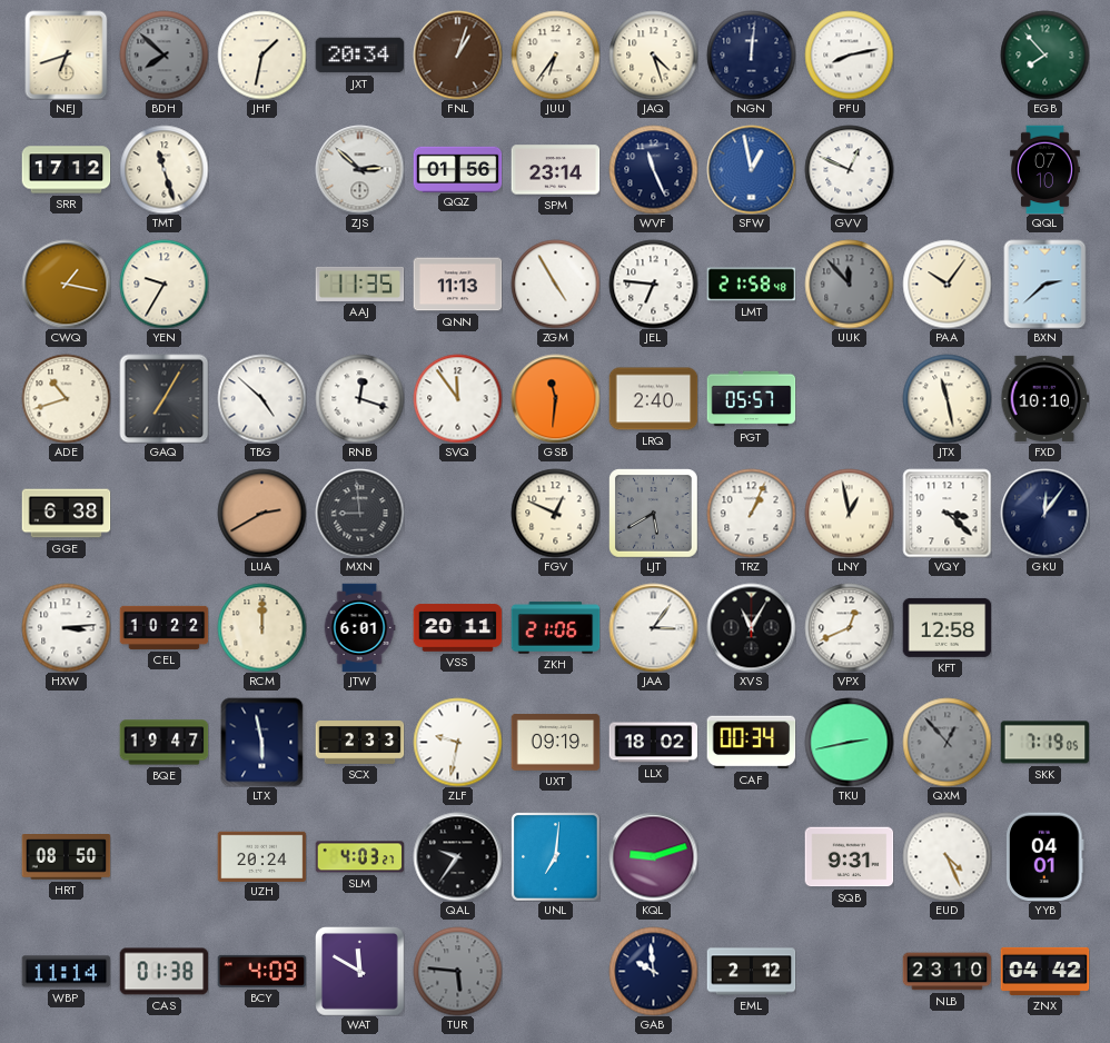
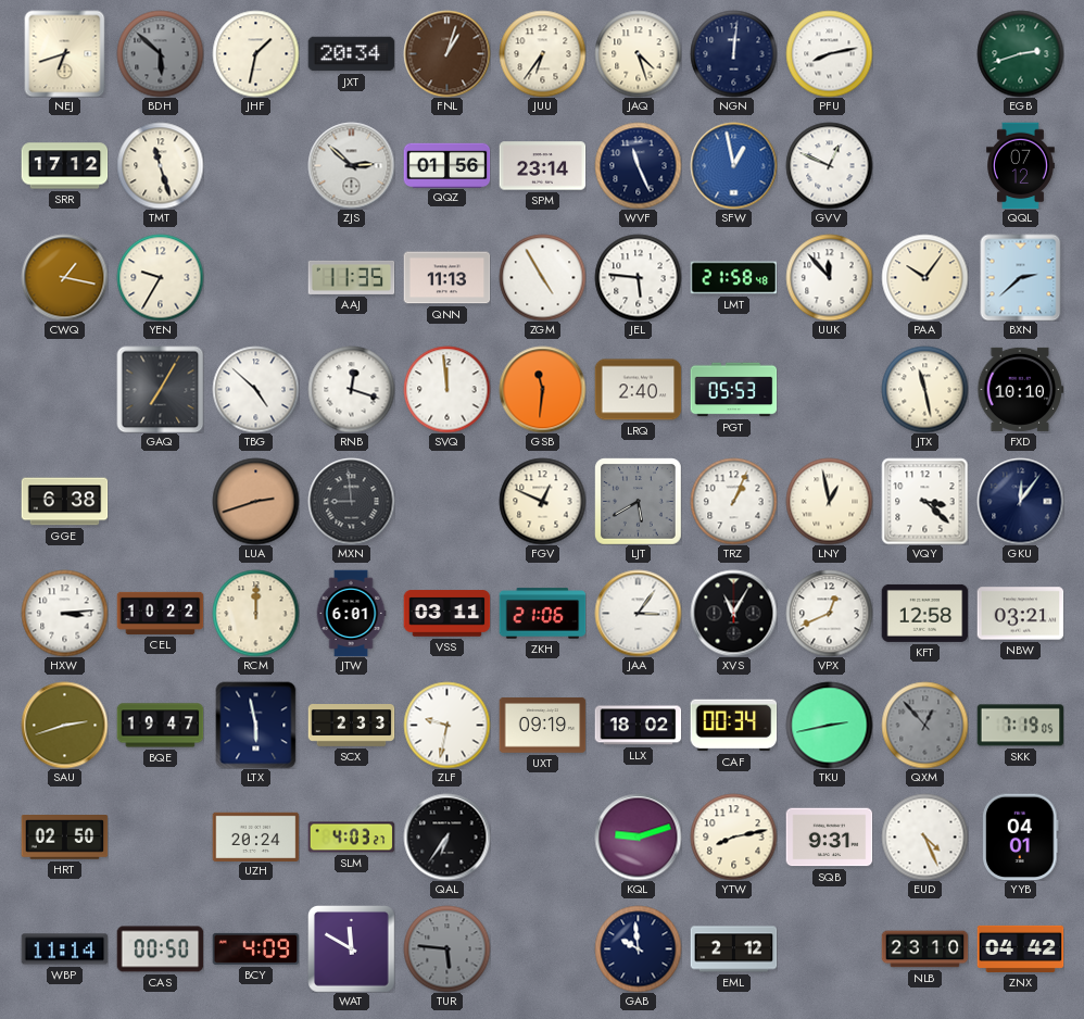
BDH: 7:52 -> 5:52
EGB: 7:53 -> 2:42
QQL: 07:10 -> 07:12
JEL: 6:46 -> 5:46
UUK dial: grey -> white
ADE: 10:42 -> none
SVQ: 11:54 -> 11:59
PGT: 05:57 -> 05:53
LUA: 2:40 -> 2:42
VSS: 20:11 -> 03:11
NBW: none -> 03:21
SAU: none -> 2:42
HRT: 08:50 -> 02:50
QAL: 9:36 -> 6:36
UNL: 7:01 -> none
YTW: none -> 8:13
CAS: 01:38 -> 00:50
